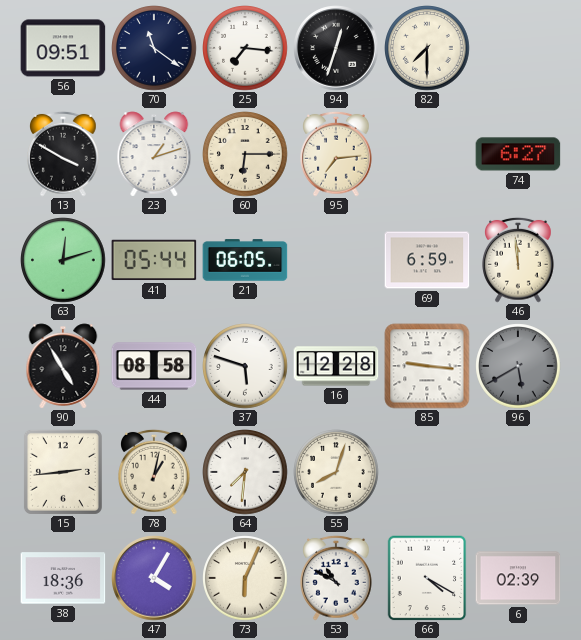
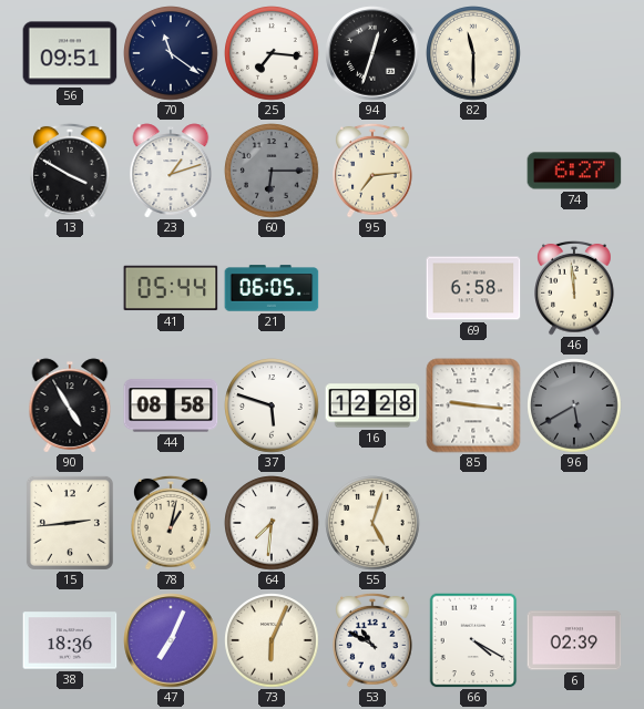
82: 7:30 -> 11:30
60 dial: cream -> grey
63: 12:12 -> none
69: 6:59 -> 6:58
55: 8:03 -> 5:03
47: 4:05 -> 7:04
